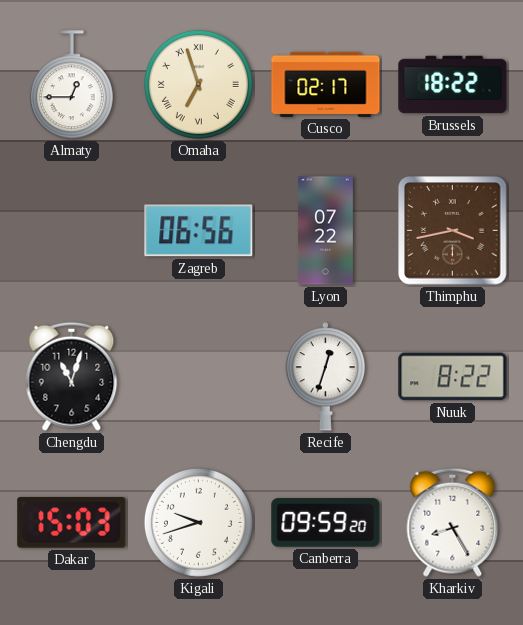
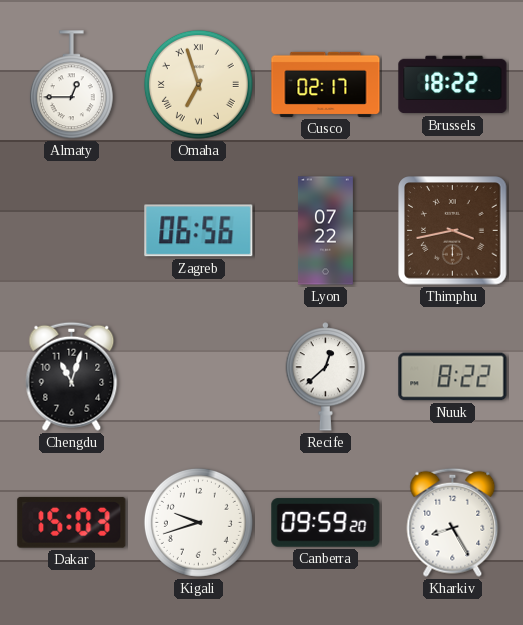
Recife: 12:33 -> 12:38
